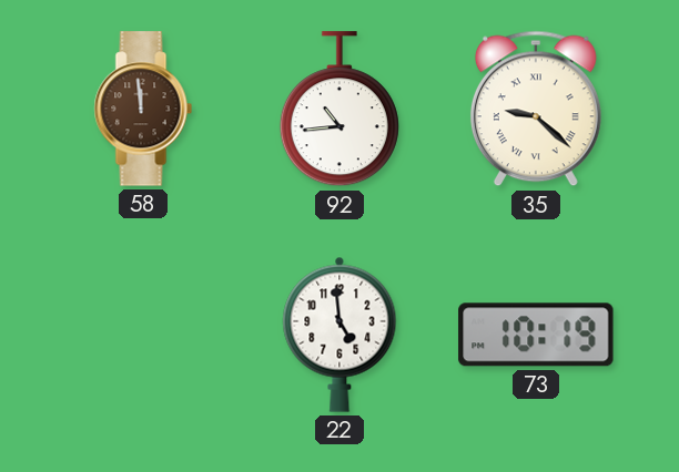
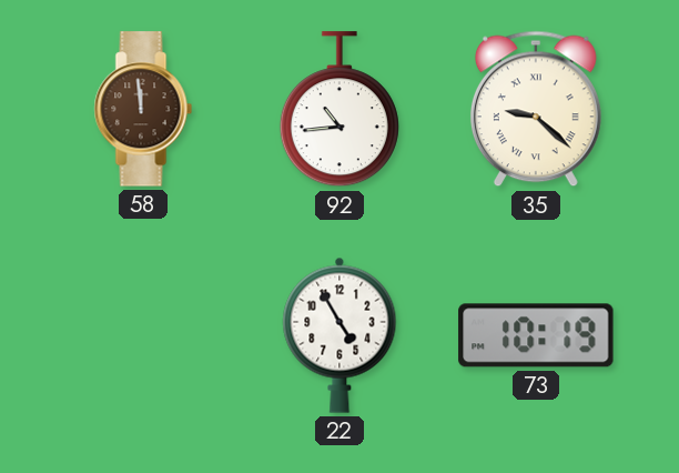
22: 4:59 -> 4:55
